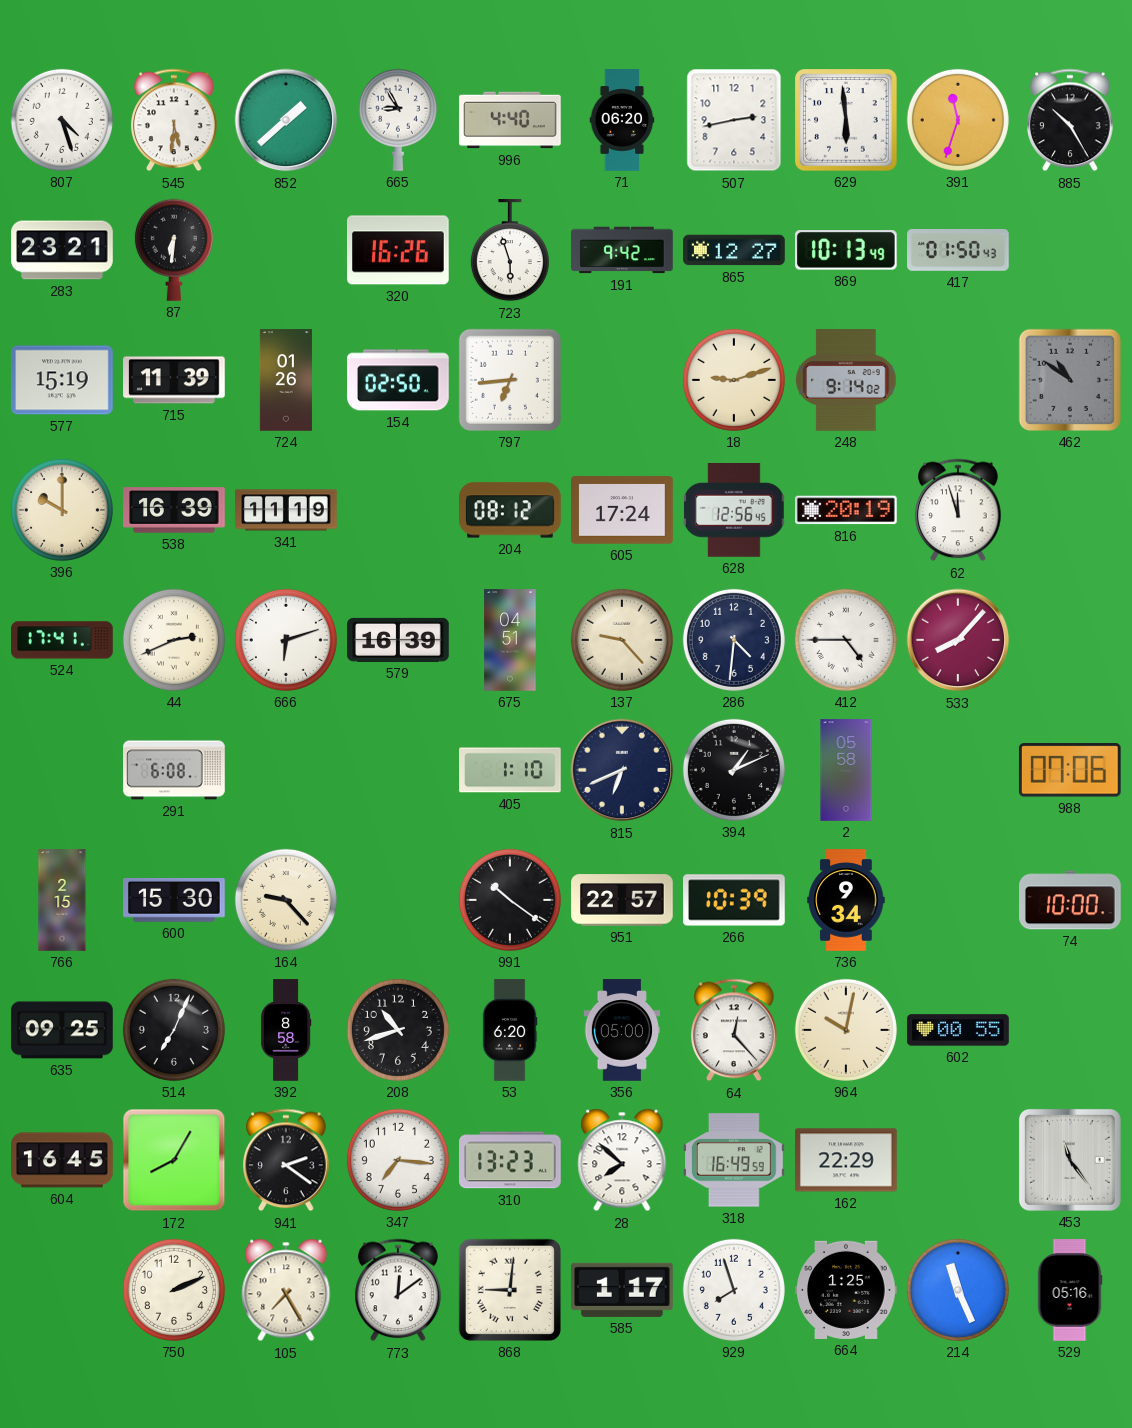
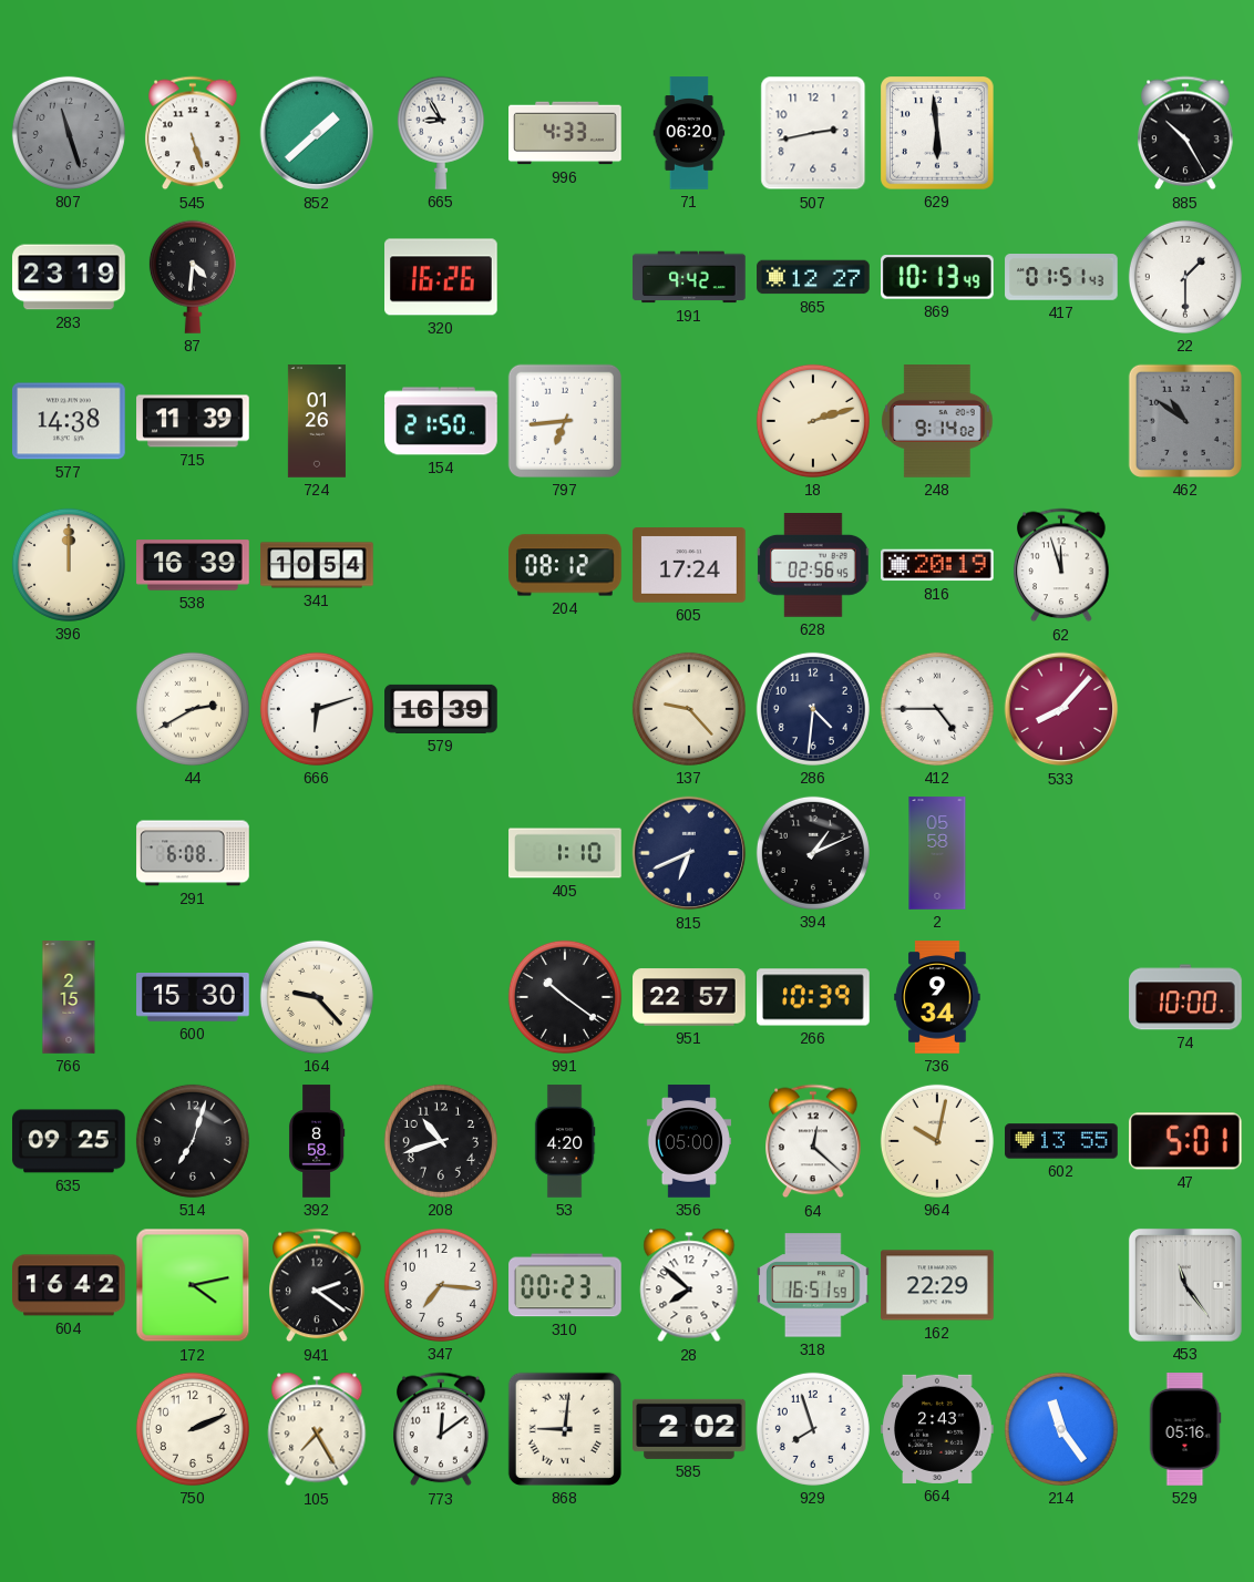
807: 4:27 -> 11:27
807 dial: white -> grey
545: 5:31 -> 5:27
996: 4:40 -> 4:33
391: 11:33 -> none
283: 23:21 -> 23:19
87: 6:31 -> 4:31
723: 5:57 -> none
417: 01:50 -> 01:51
22: none -> 1:30
577: 15:19 -> 14:38
154: 02:50 -> 21:50
18: 9:12 -> 2:12
396: 10:00 -> 12:00
341: 11:19 -> 10:54
628: 12:56 -> 02:56
524: 17:41 -> none
44: 2:41 -> 2:40
675: 04:51 -> none
988: 07:06 -> none
514: 7:04 -> 7:03
53: 6:20 -> 4:20
64: 12:23 -> 12:22
602: 00:55 -> 13:55
47: none -> 5:01
604: 16:45 -> 16:42
172: 8:05 -> 4:13
310: 13:23 -> 00:23
318: 16:49 -> 16:51
585: 1:17 -> 2:02
664: 1:25 -> 2:43
214: 11:26 -> 11:24
